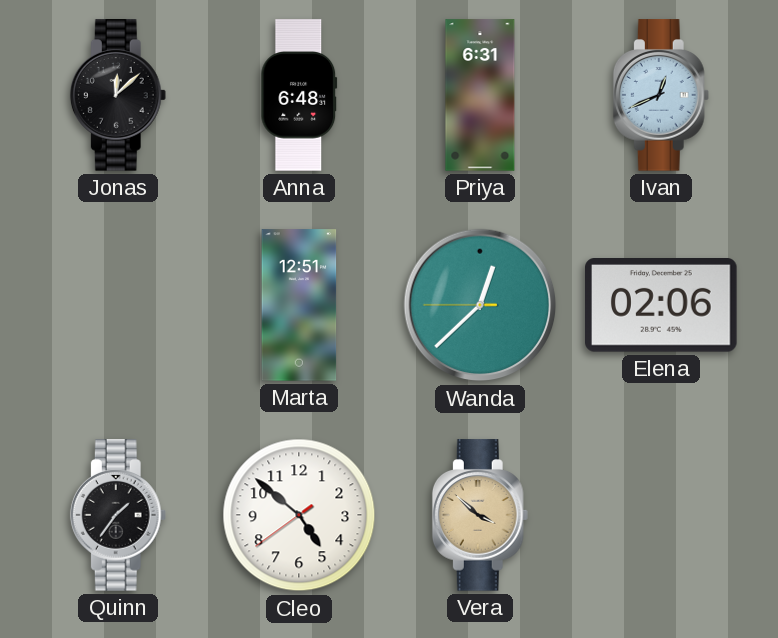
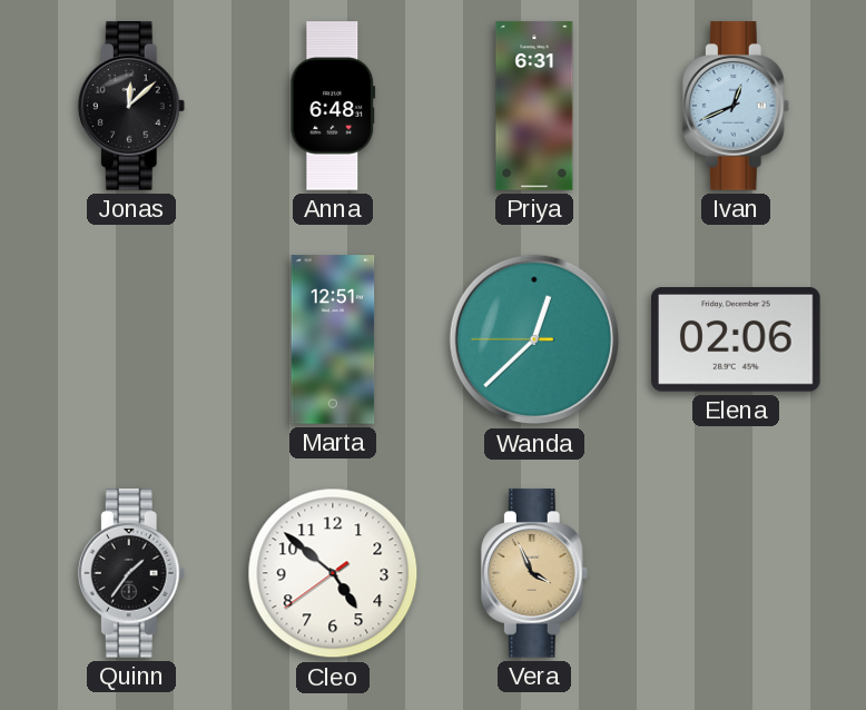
Vera: 3:52 -> 3:56
